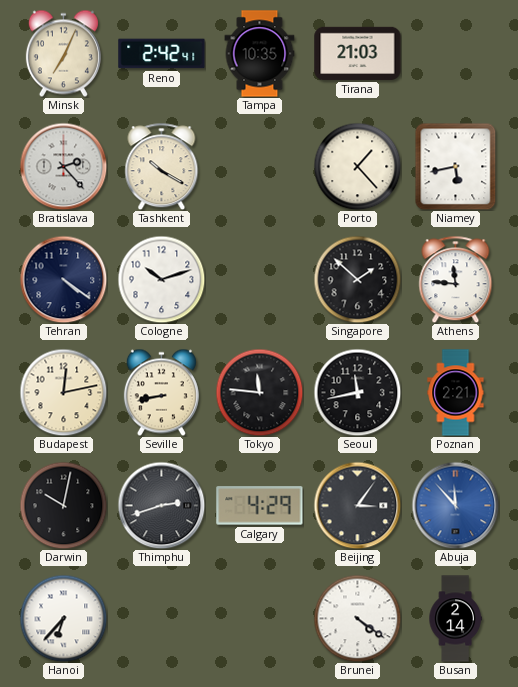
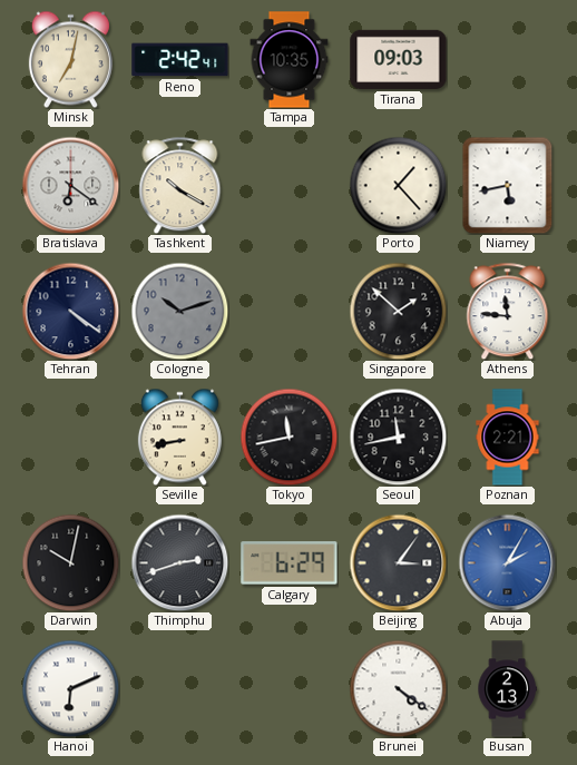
Minsk: 7:04 -> 7:02
Tirana: 21:03 -> 09:03
Bratislava: 2:23 -> 6:21
Cologne dial: white -> grey
Budapest: 12:13 -> none
Tokyo: 11:46 -> 11:43
Calgary: 4:29 -> 6:29
Abuja: 11:53 -> 2:05
Hanoi: 6:37 -> 6:11
Busan: 2:14 -> 2:13
